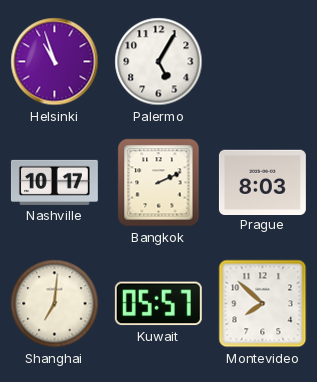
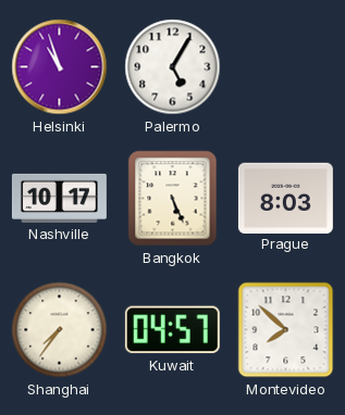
Bangkok: 2:11 -> 5:26
Shanghai: 7:01 -> 7:36
Kuwait: 05:57 -> 04:57
